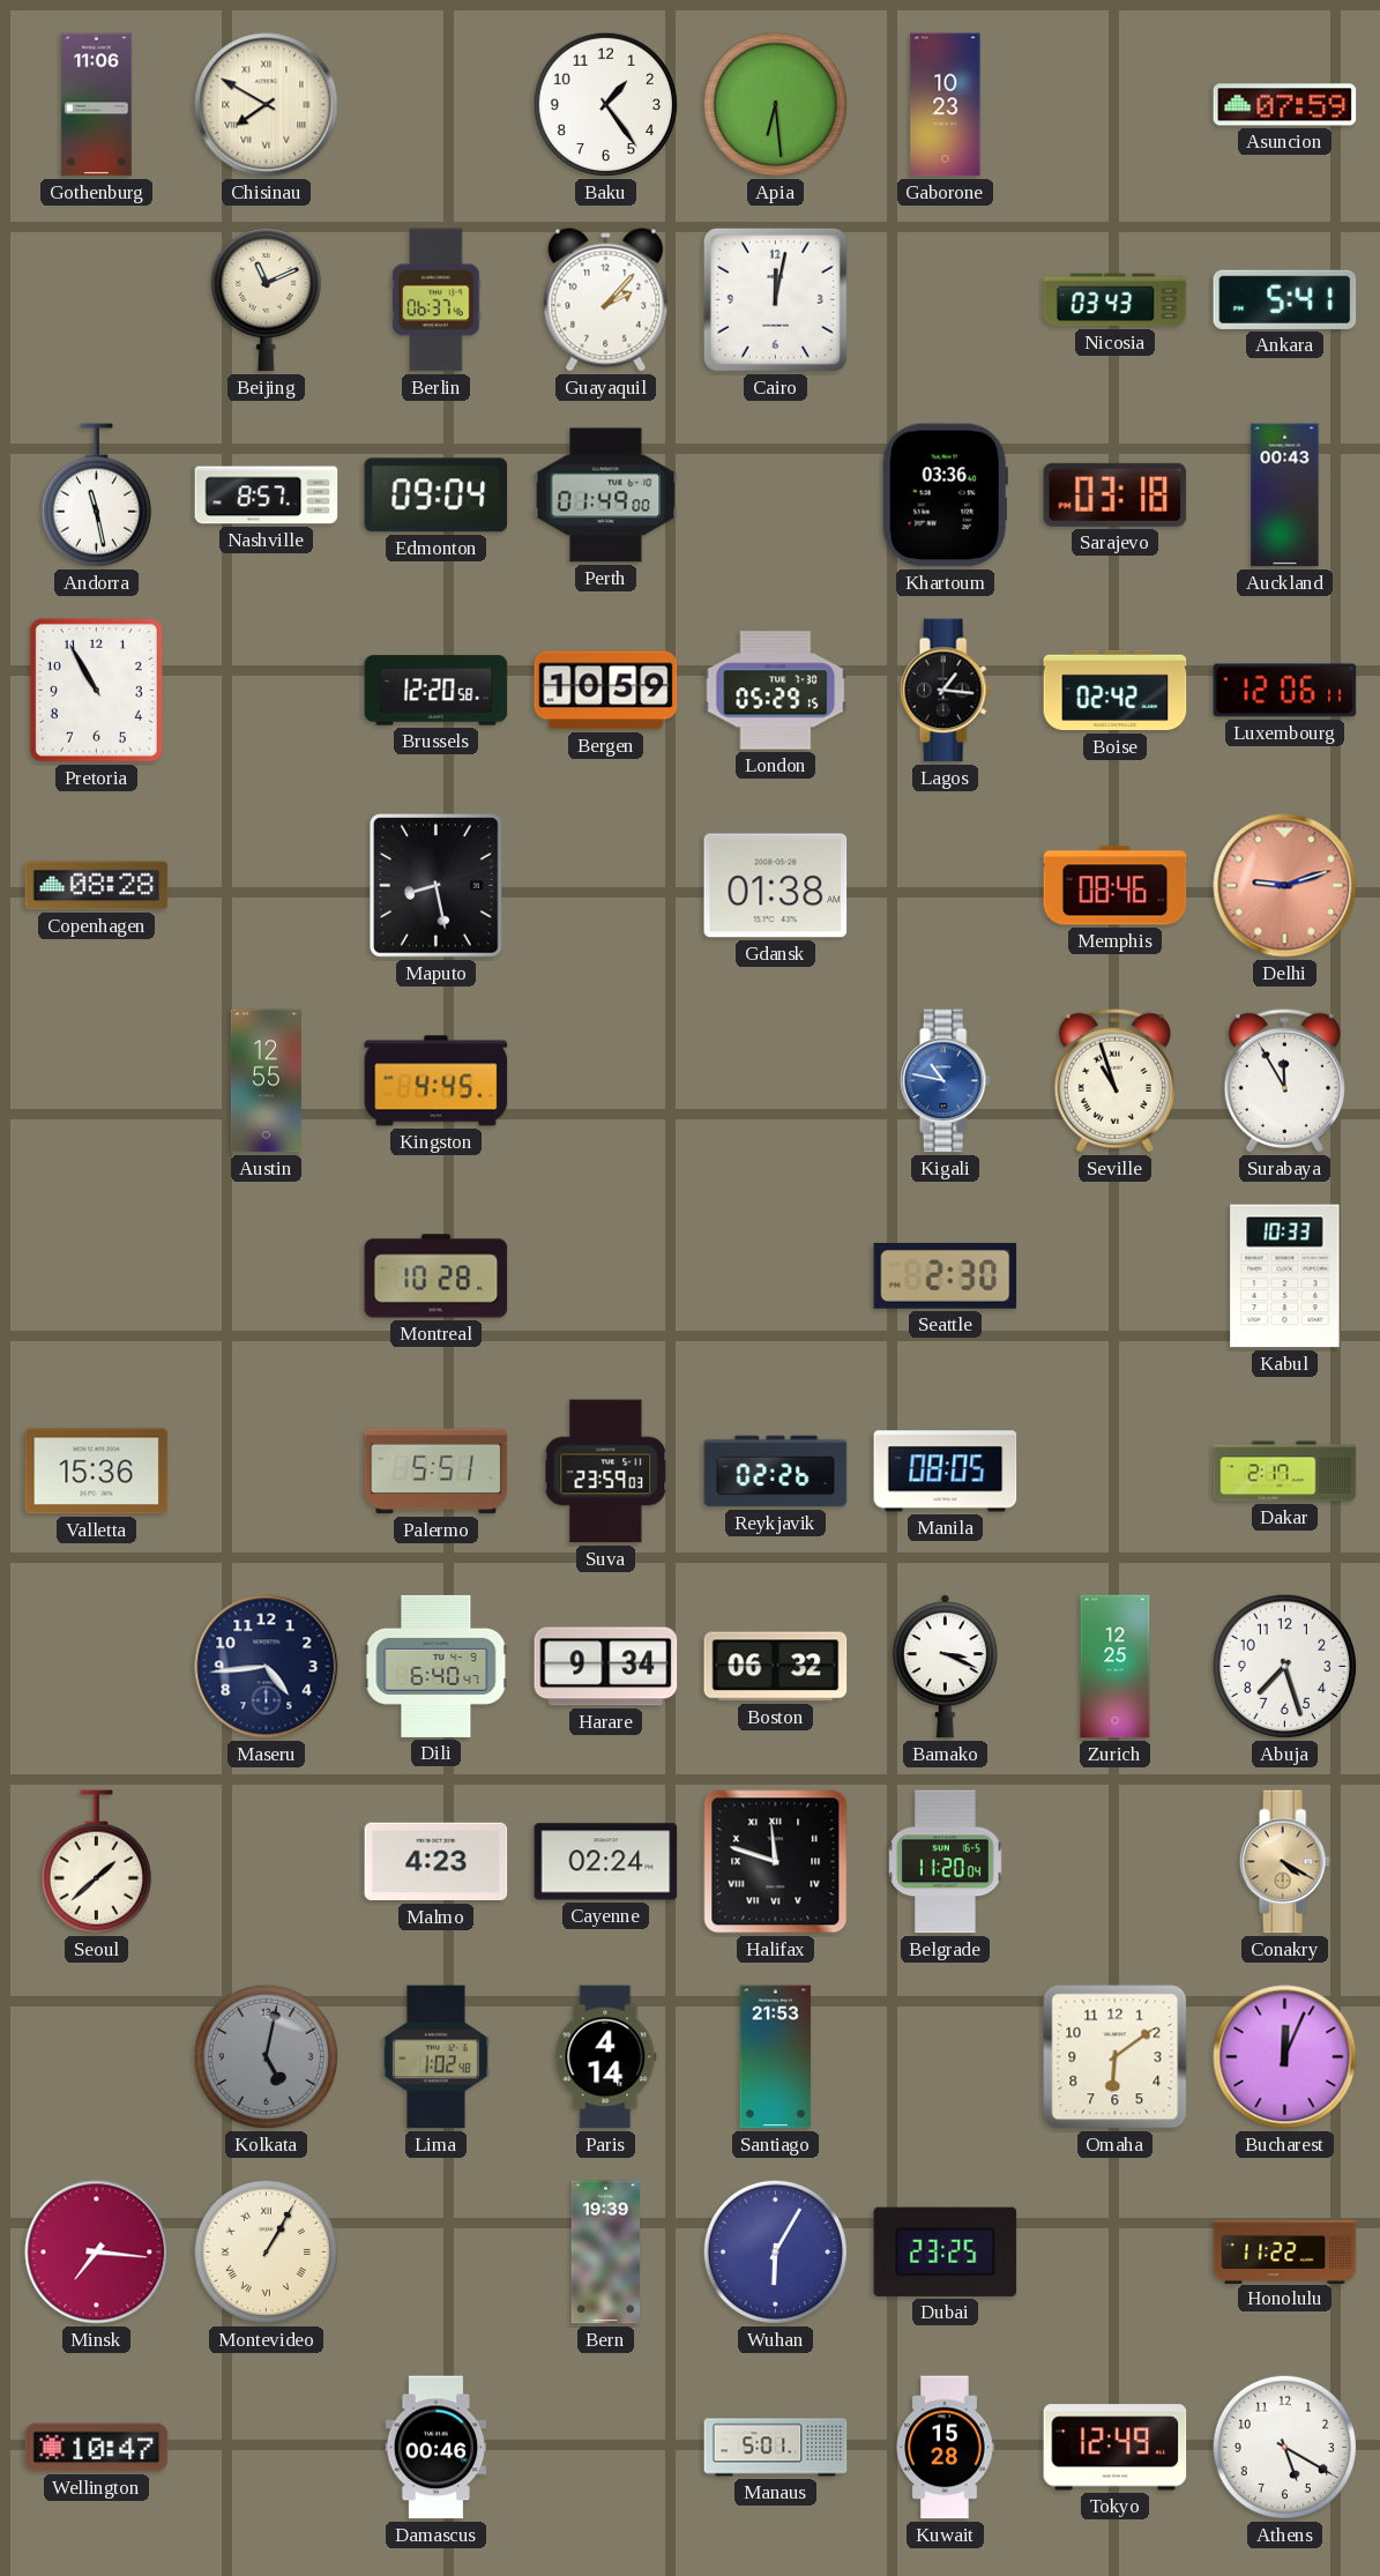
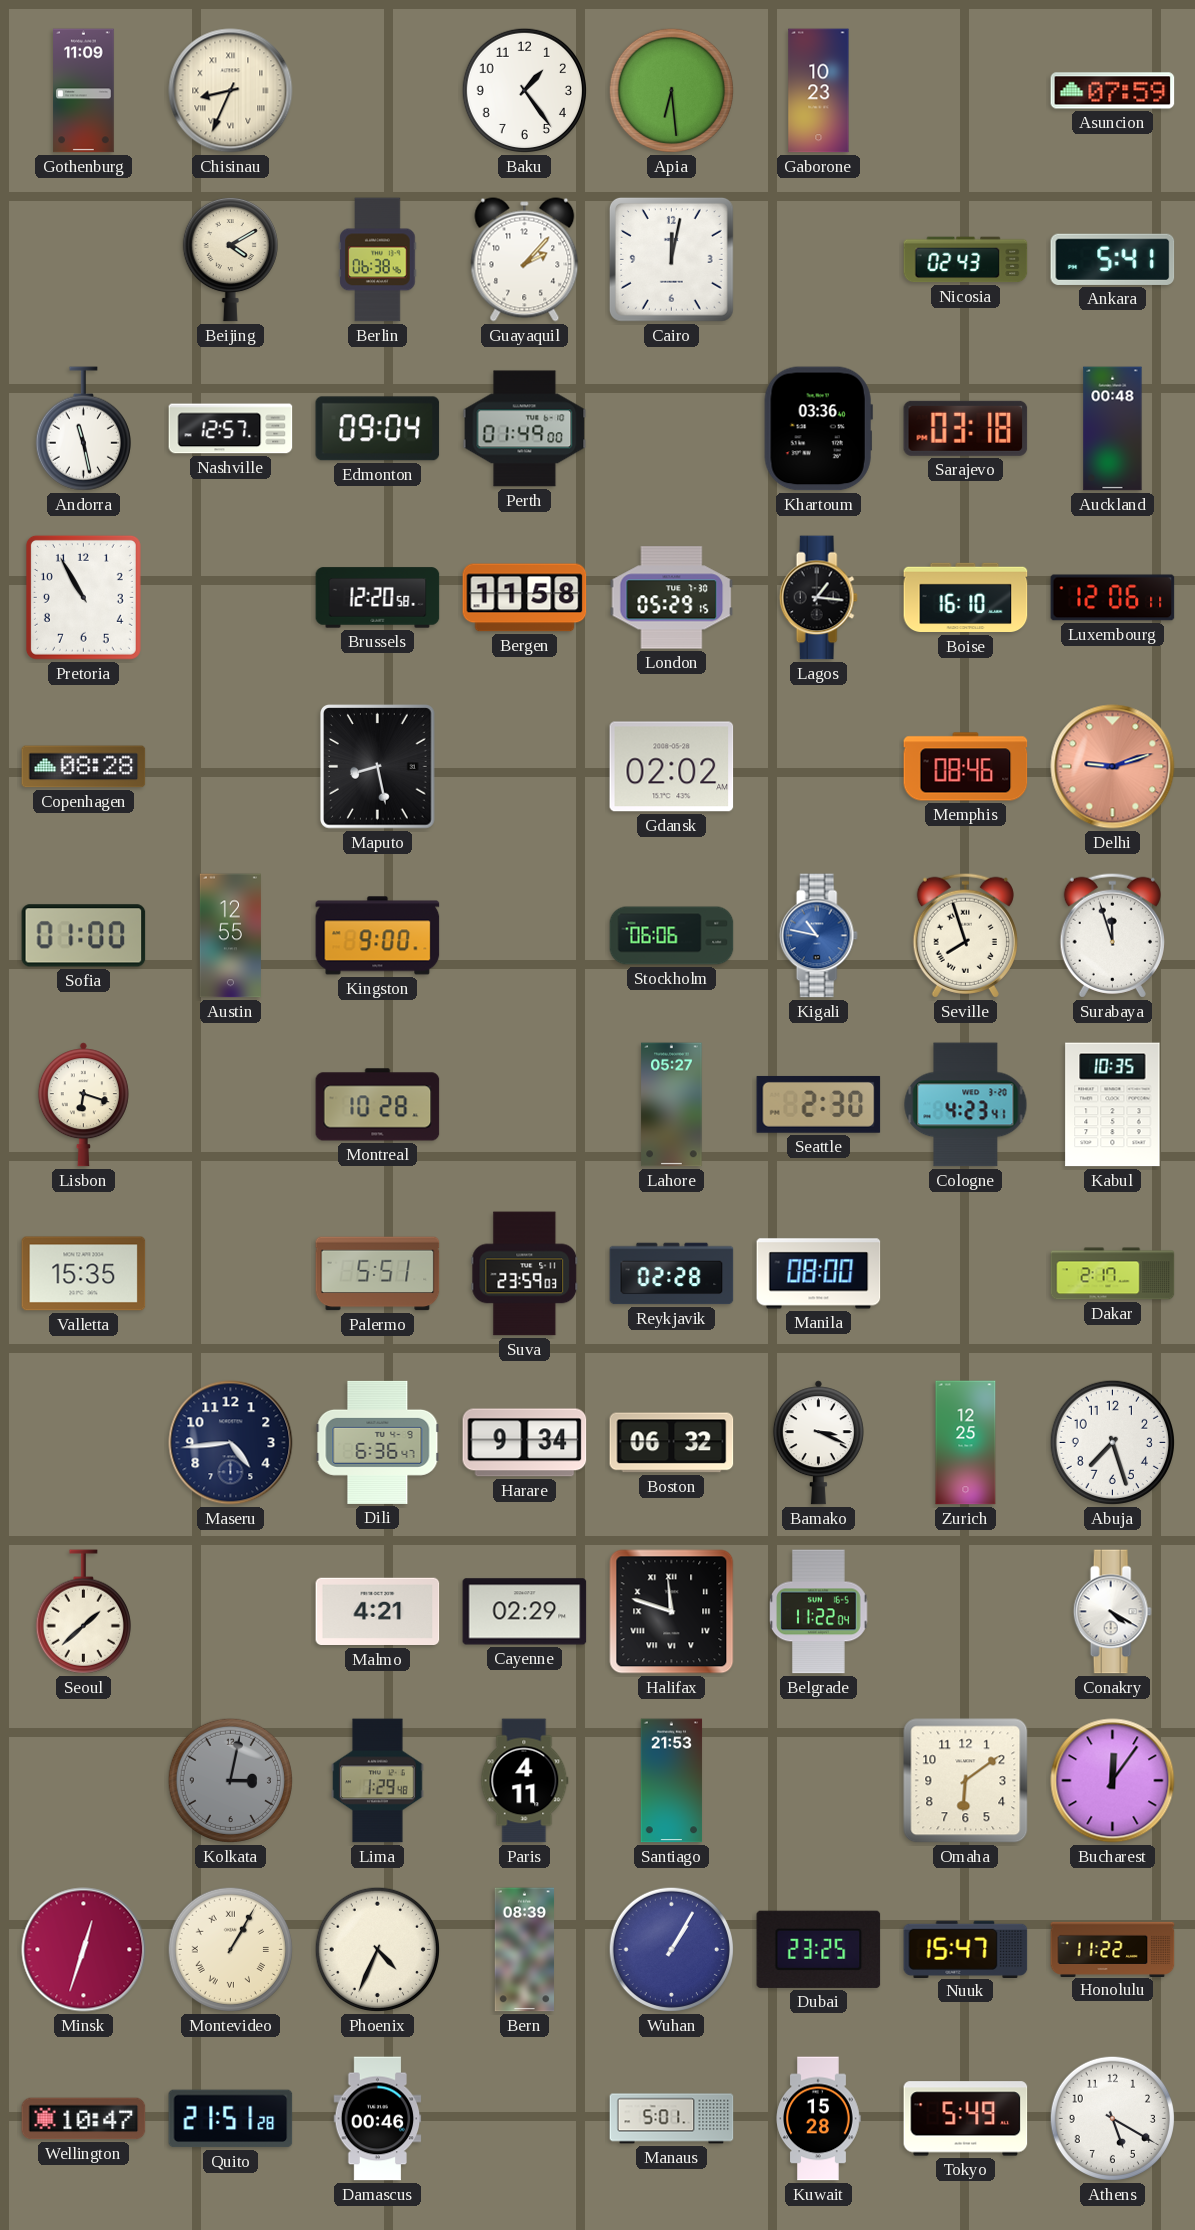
Gothenburg: 11:06 -> 11:09
Chisinau: 7:50 -> 8:34
Beijing: 11:11 -> 4:10
Berlin: 06:37 -> 06:38
Nicosia: 03:43 -> 02:43
Nashville: 8:57 -> 12:57
Auckland: 00:43 -> 00:48
Bergen: 10:59 -> 11:58
Boise: 02:42 -> 16:10
Gdansk: 01:38 -> 02:02
Sofia: none -> 01:00
Kingston: 4:45 -> 9:00
Stockholm: none -> 06:06
Seville: 10:57 -> 7:57
Surabaya: 11:55 -> 11:57
Lisbon: none -> 6:18
Lahore: none -> 05:27
Cologne: none -> 4:23
Kabul: 10:33 -> 10:35
Valletta: 15:36 -> 15:35
Reykjavik: 02:26 -> 02:28
Manila: 08:05 -> 08:00
Dili: 6:40 -> 6:36
Malmo: 4:23 -> 4:21
Cayenne: 02:24 -> 02:29
Belgrade: 11:20 -> 11:22
Conakry dial: champagne -> white
Kolkata: 5:02 -> 3:02
Lima: 1:02 -> 1:29
Paris: 4:14 -> 4:11
Bucharest: 12:04 -> 12:06
Minsk: 7:16 -> 12:33
Phoenix: none -> 4:34
Bern: 19:39 -> 08:39
Wuhan: 6:05 -> 1:05
Nuuk: none -> 15:47
Quito: none -> 21:51
Tokyo: 12:49 -> 5:49
